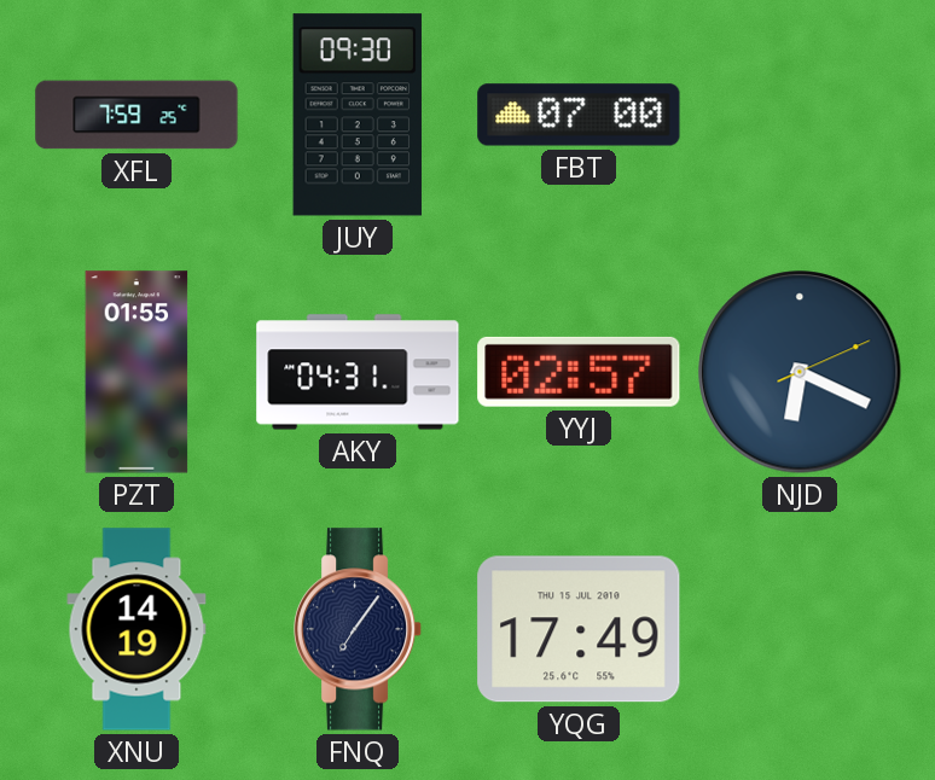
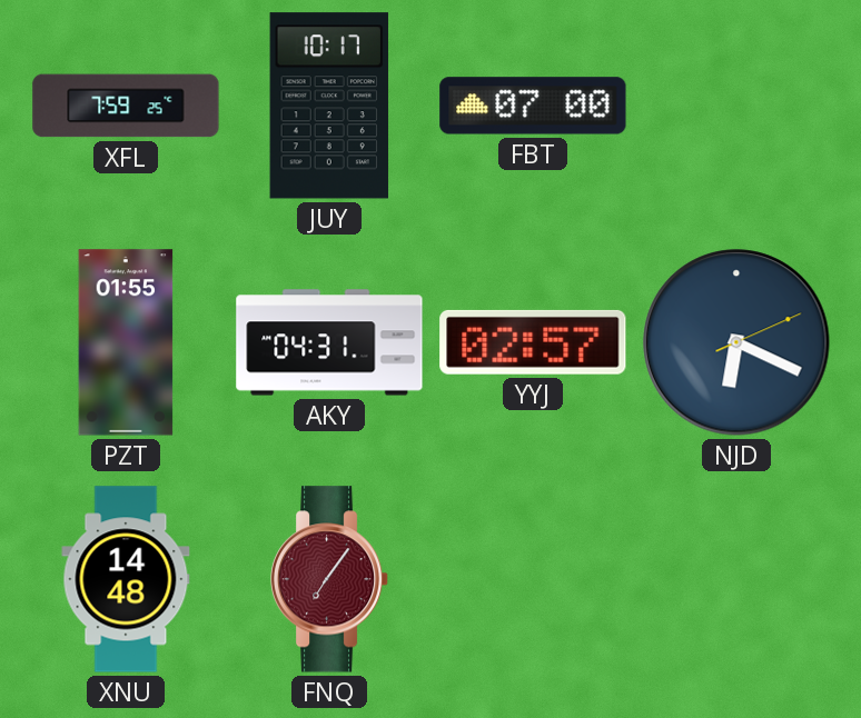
JUY: 09:30 -> 10:17
XNU: 14:19 -> 14:48
FNQ dial: navy -> burgundy
YQG: 17:49 -> none
